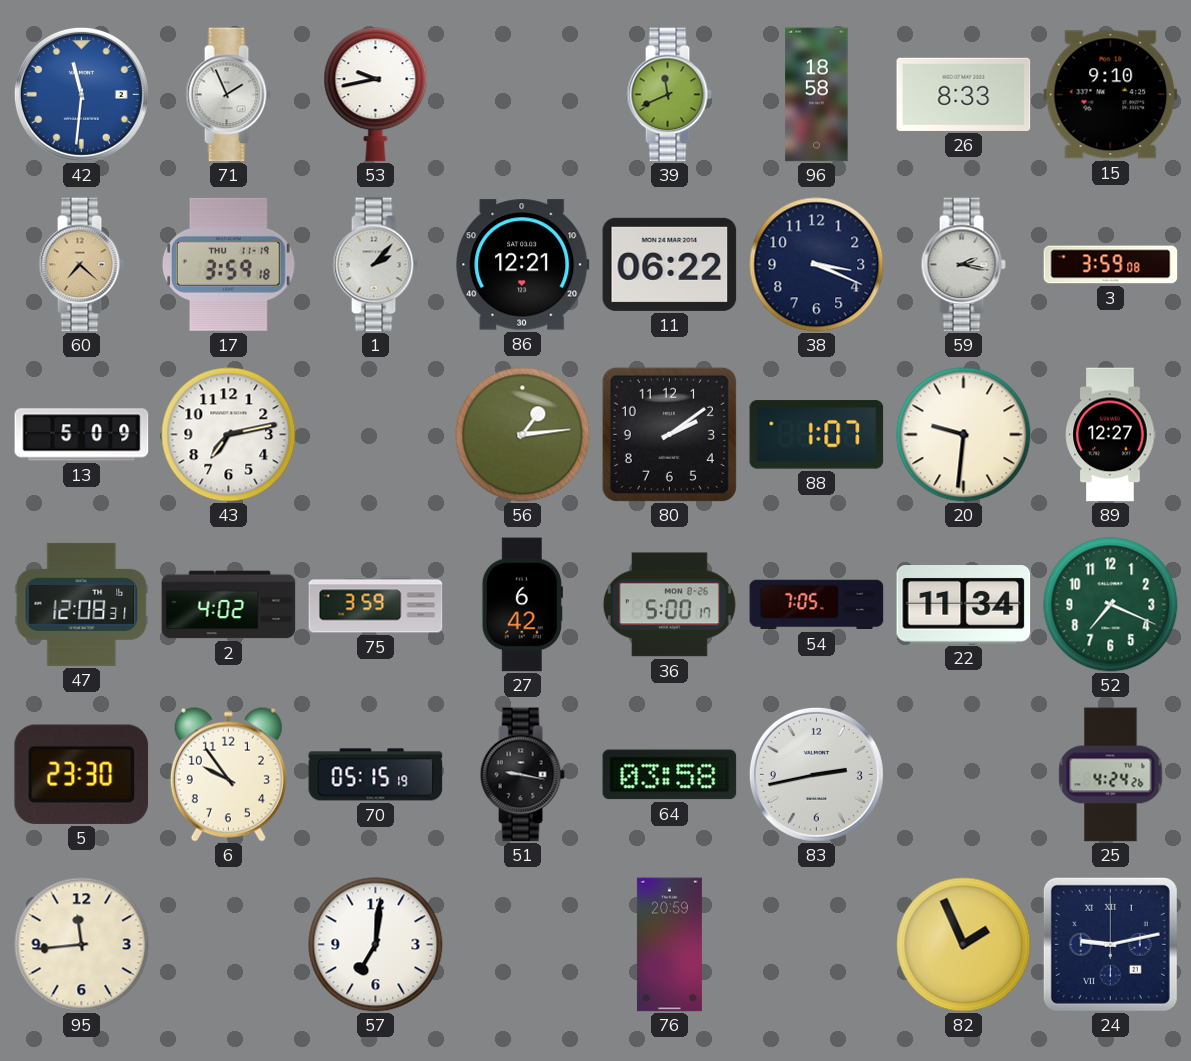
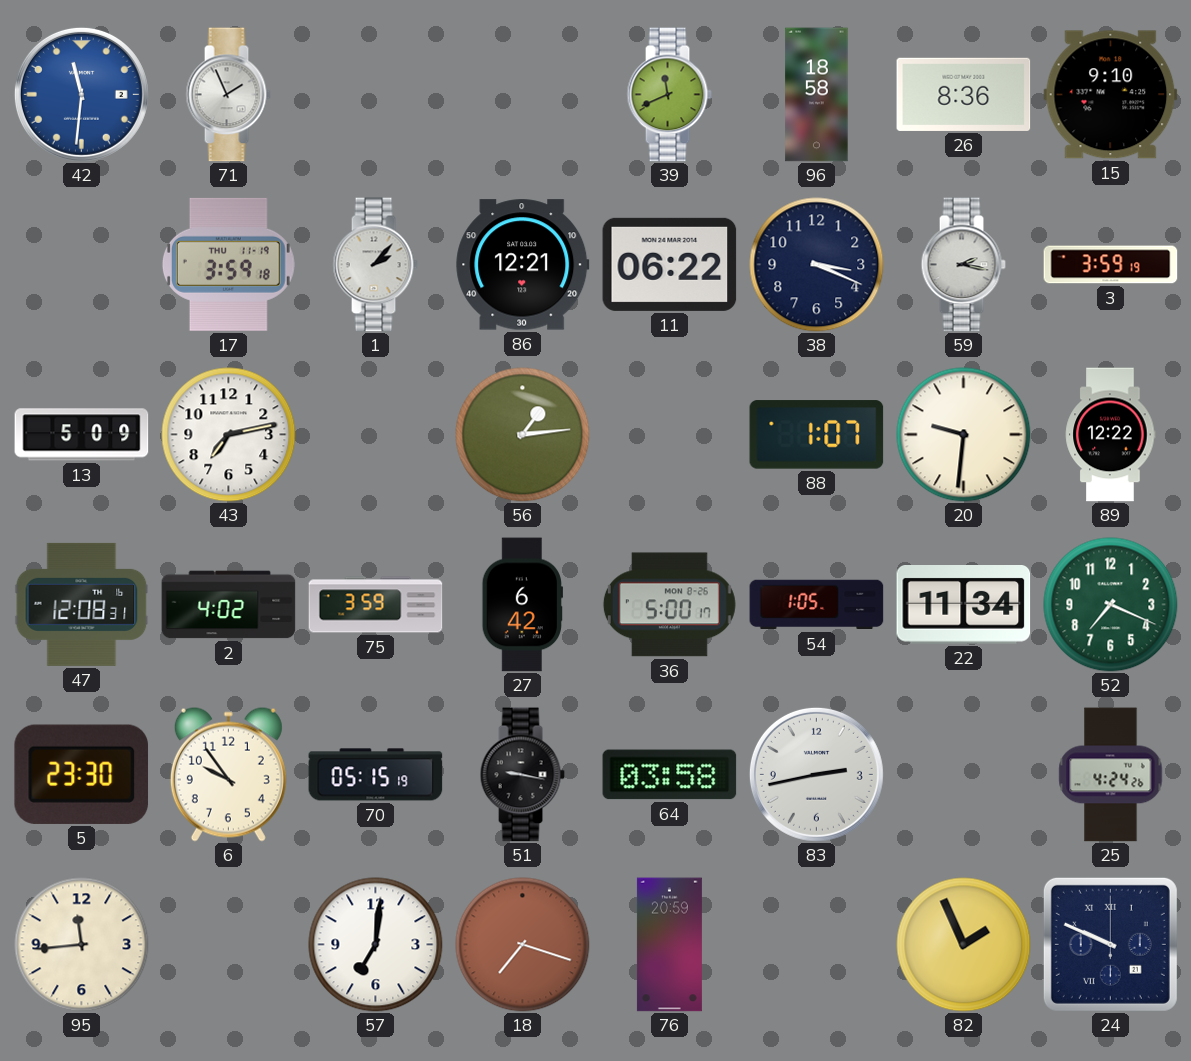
53: 9:43 -> none
26: 8:33 -> 8:36
60: 7:22 -> none
3: 3:59:08 -> 3:59:19
80: 2:09 -> none
89: 12:27 -> 12:22
54: 7:05 -> 1:05
18: none -> 7:18
24: 9:13 -> 9:49
